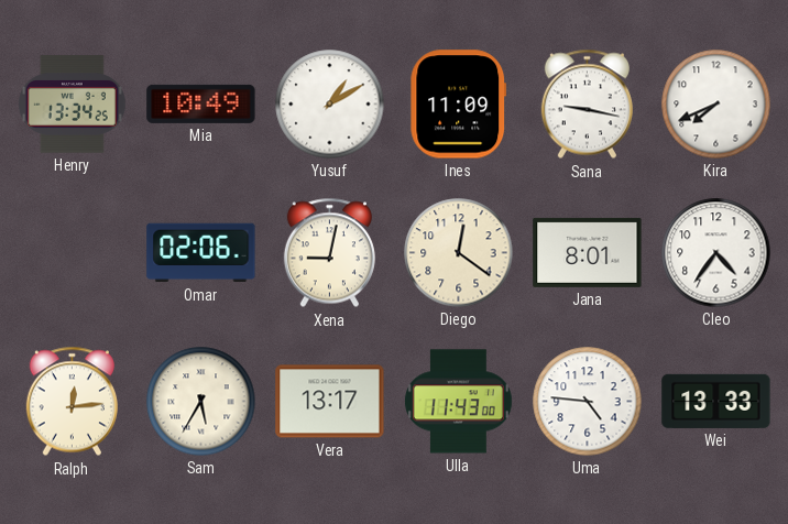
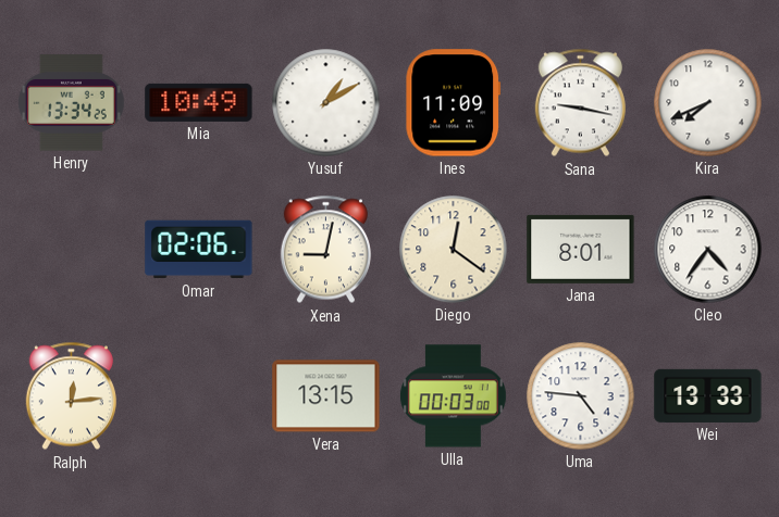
Sam: 5:35 -> none
Vera: 13:17 -> 13:15
Ulla: 11:43 -> 00:03
